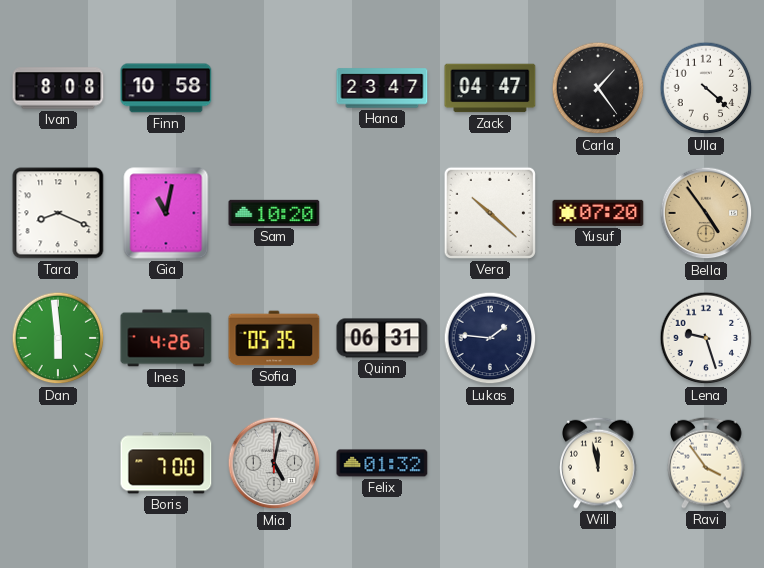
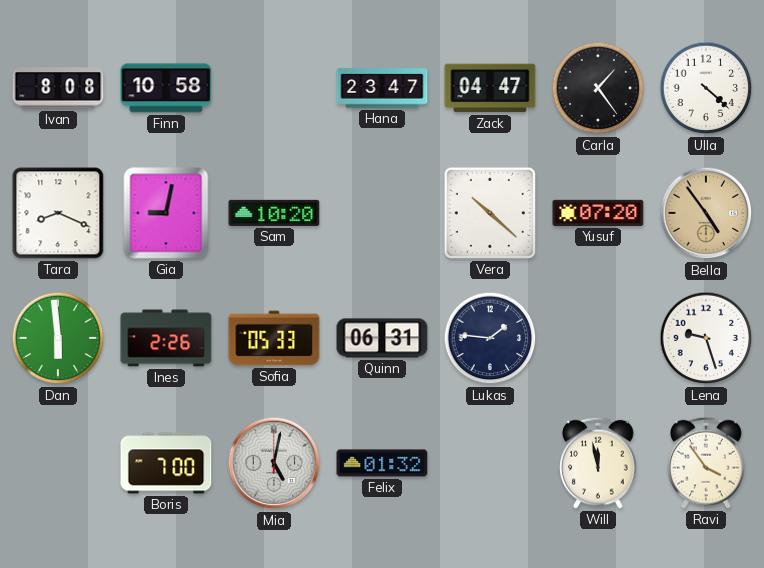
Gia: 11:02 -> 9:02
Ines: 4:26 -> 2:26
Sofia: 05:35 -> 05:33
